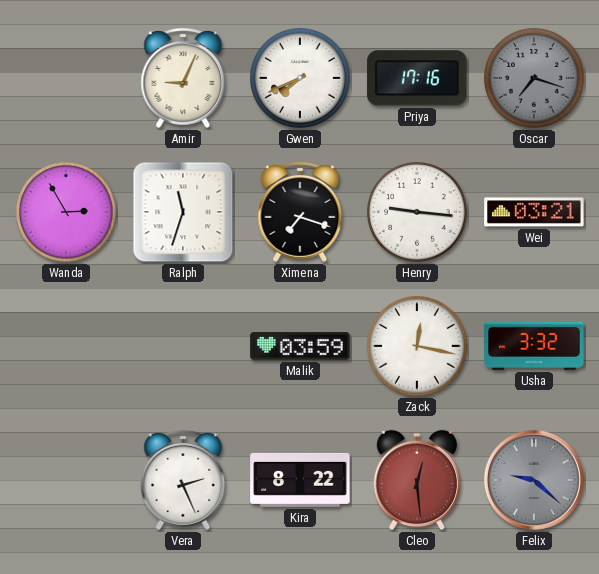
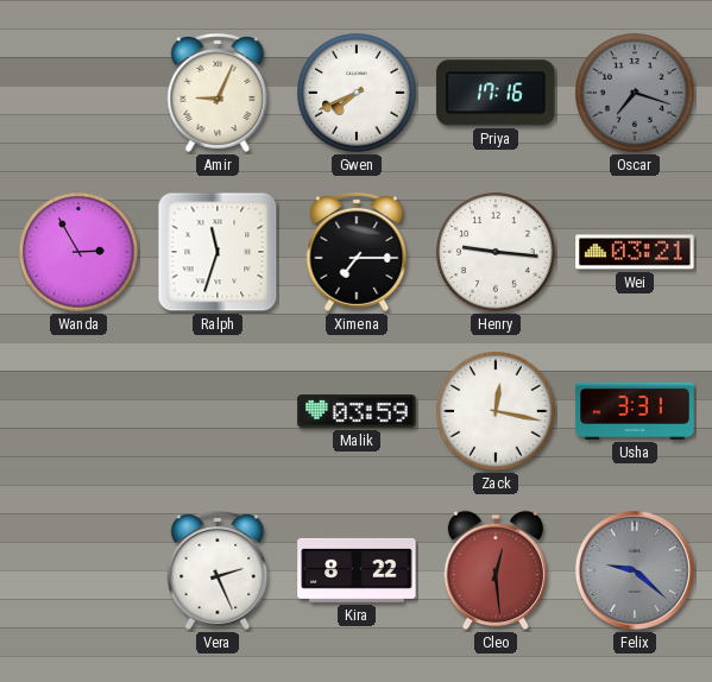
Ximena: 7:18 -> 7:15
Usha: 3:32 -> 3:31
